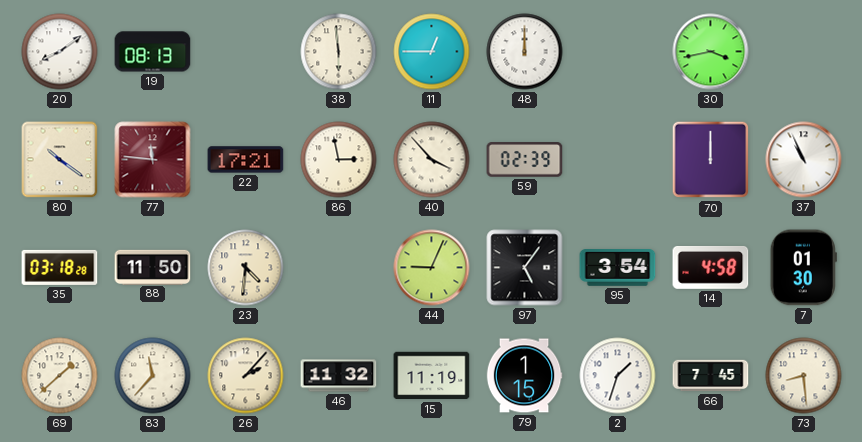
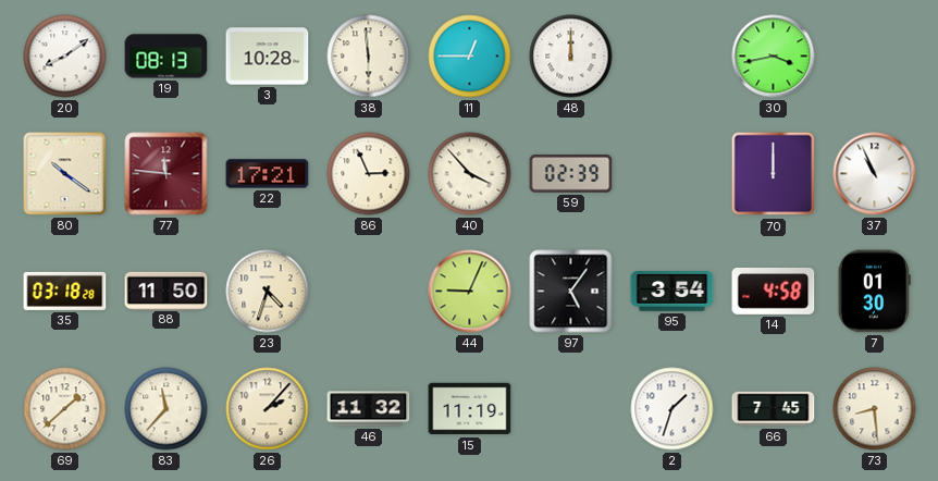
3: none -> 10:28
86: 2:58 -> 2:56
23: 4:31 -> 4:33
79: 1:15 -> none
